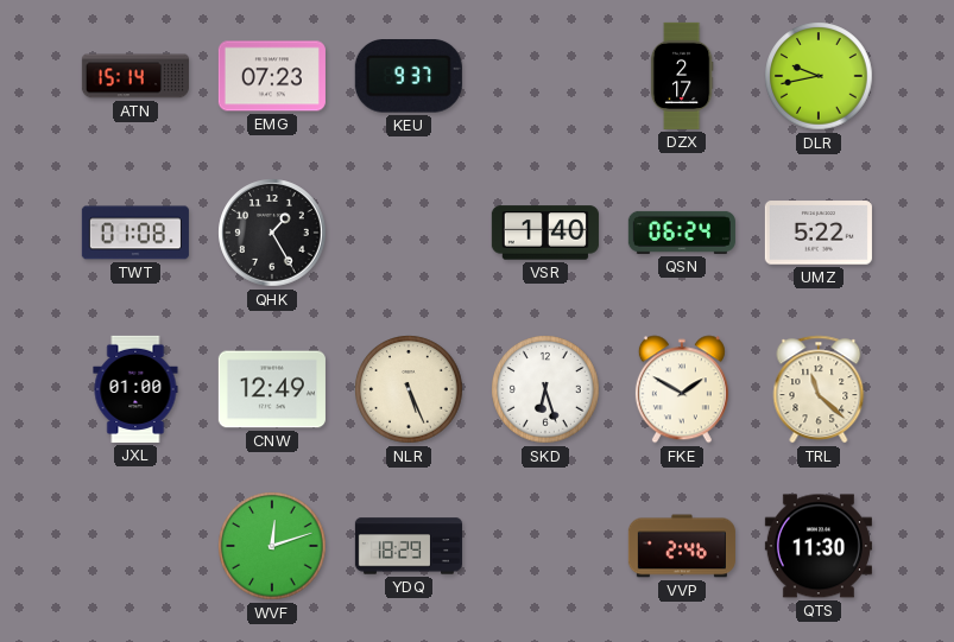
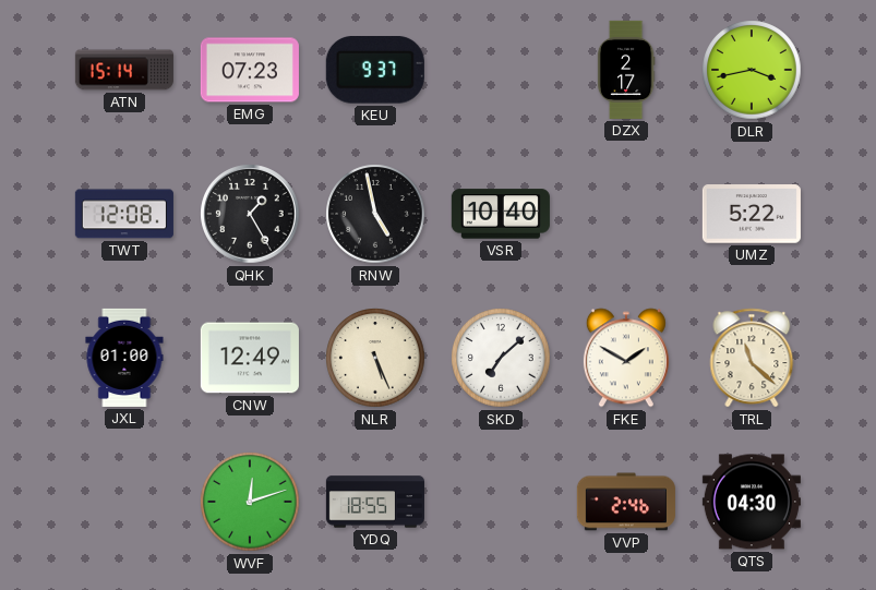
DLR: 9:43 -> 3:43
TWT: 01:08 -> 12:08
RNW: none -> 4:58
VSR: 1:40 -> 10:40
QSN: 06:24 -> none
SKD: 6:27 -> 7:08
YDQ: 18:29 -> 18:55
QTS: 11:30 -> 04:30
